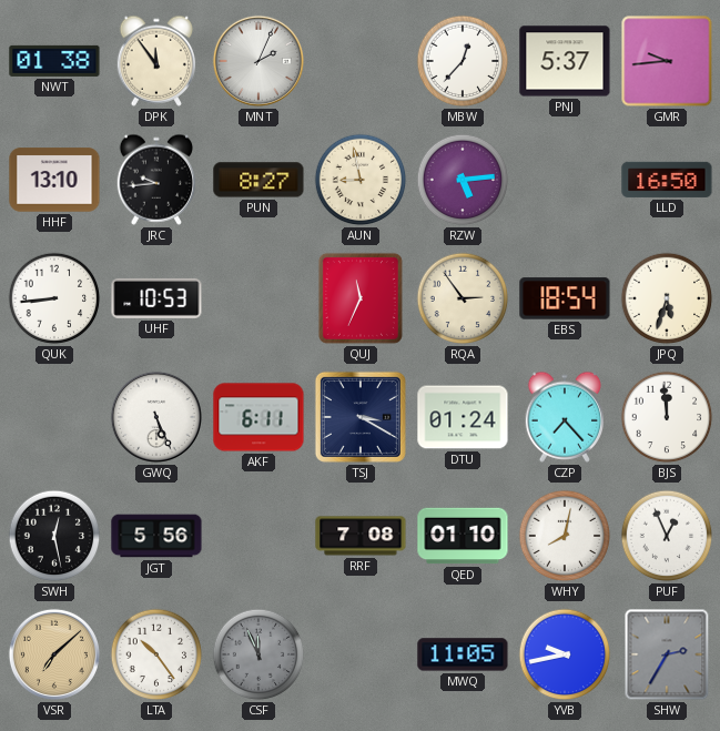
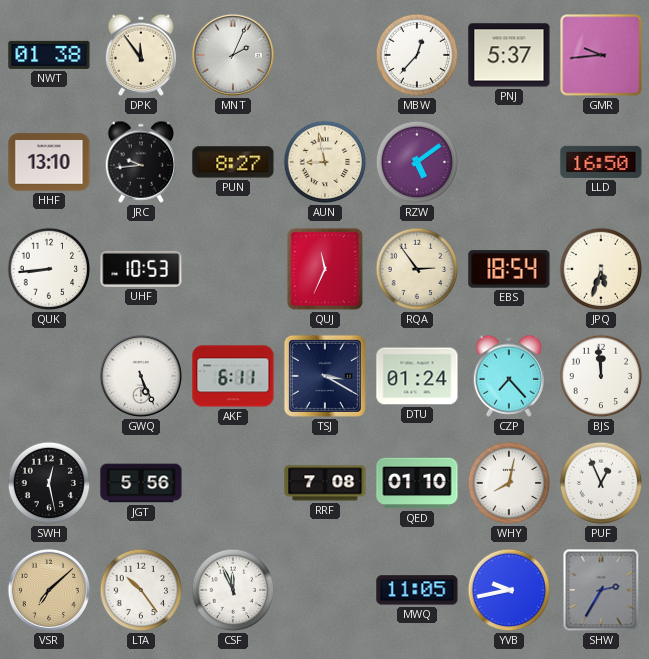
RZW: 5:14 -> 5:09
CSF dial: grey -> white
